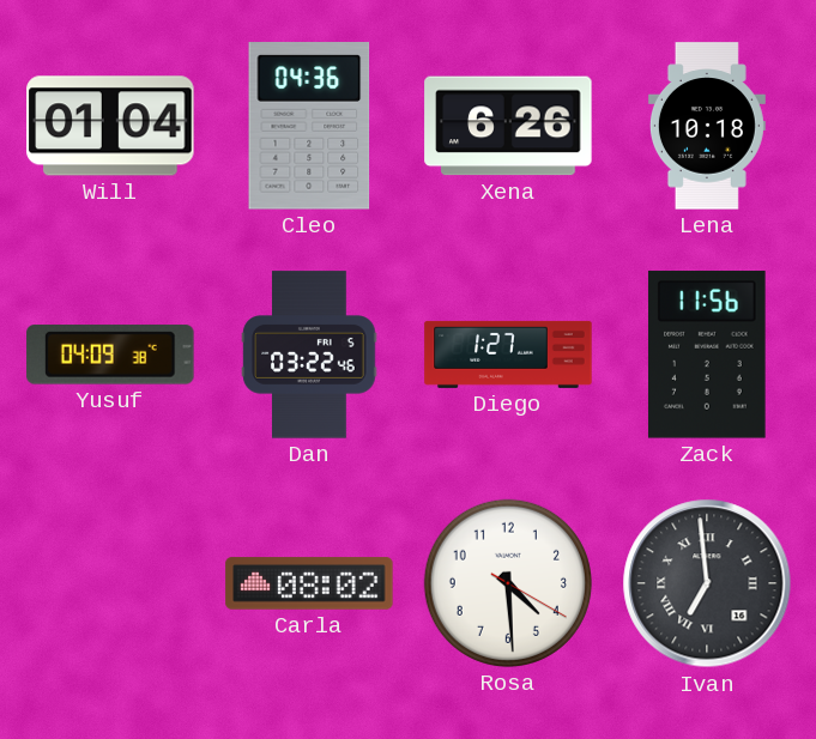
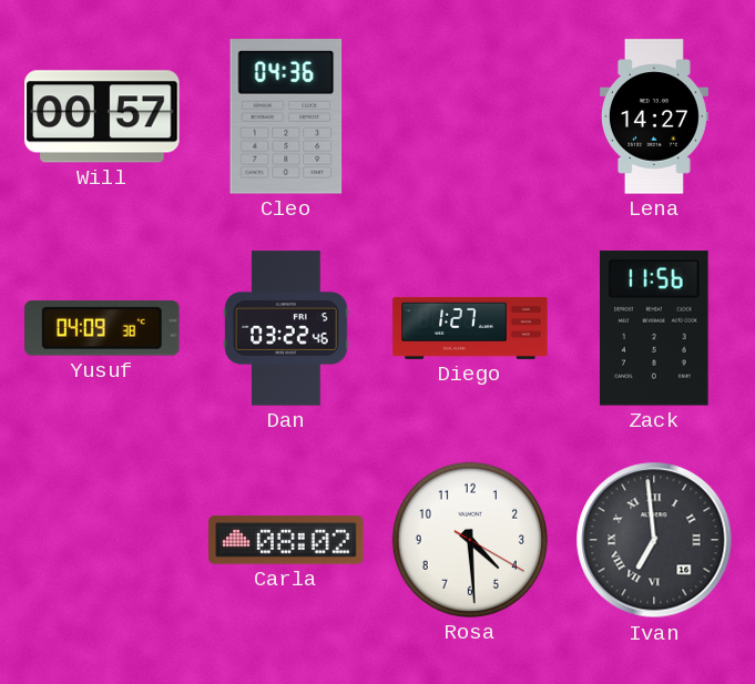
Will: 01:04 -> 00:57
Xena: 6:26 -> none
Lena: 10:18 -> 14:27
